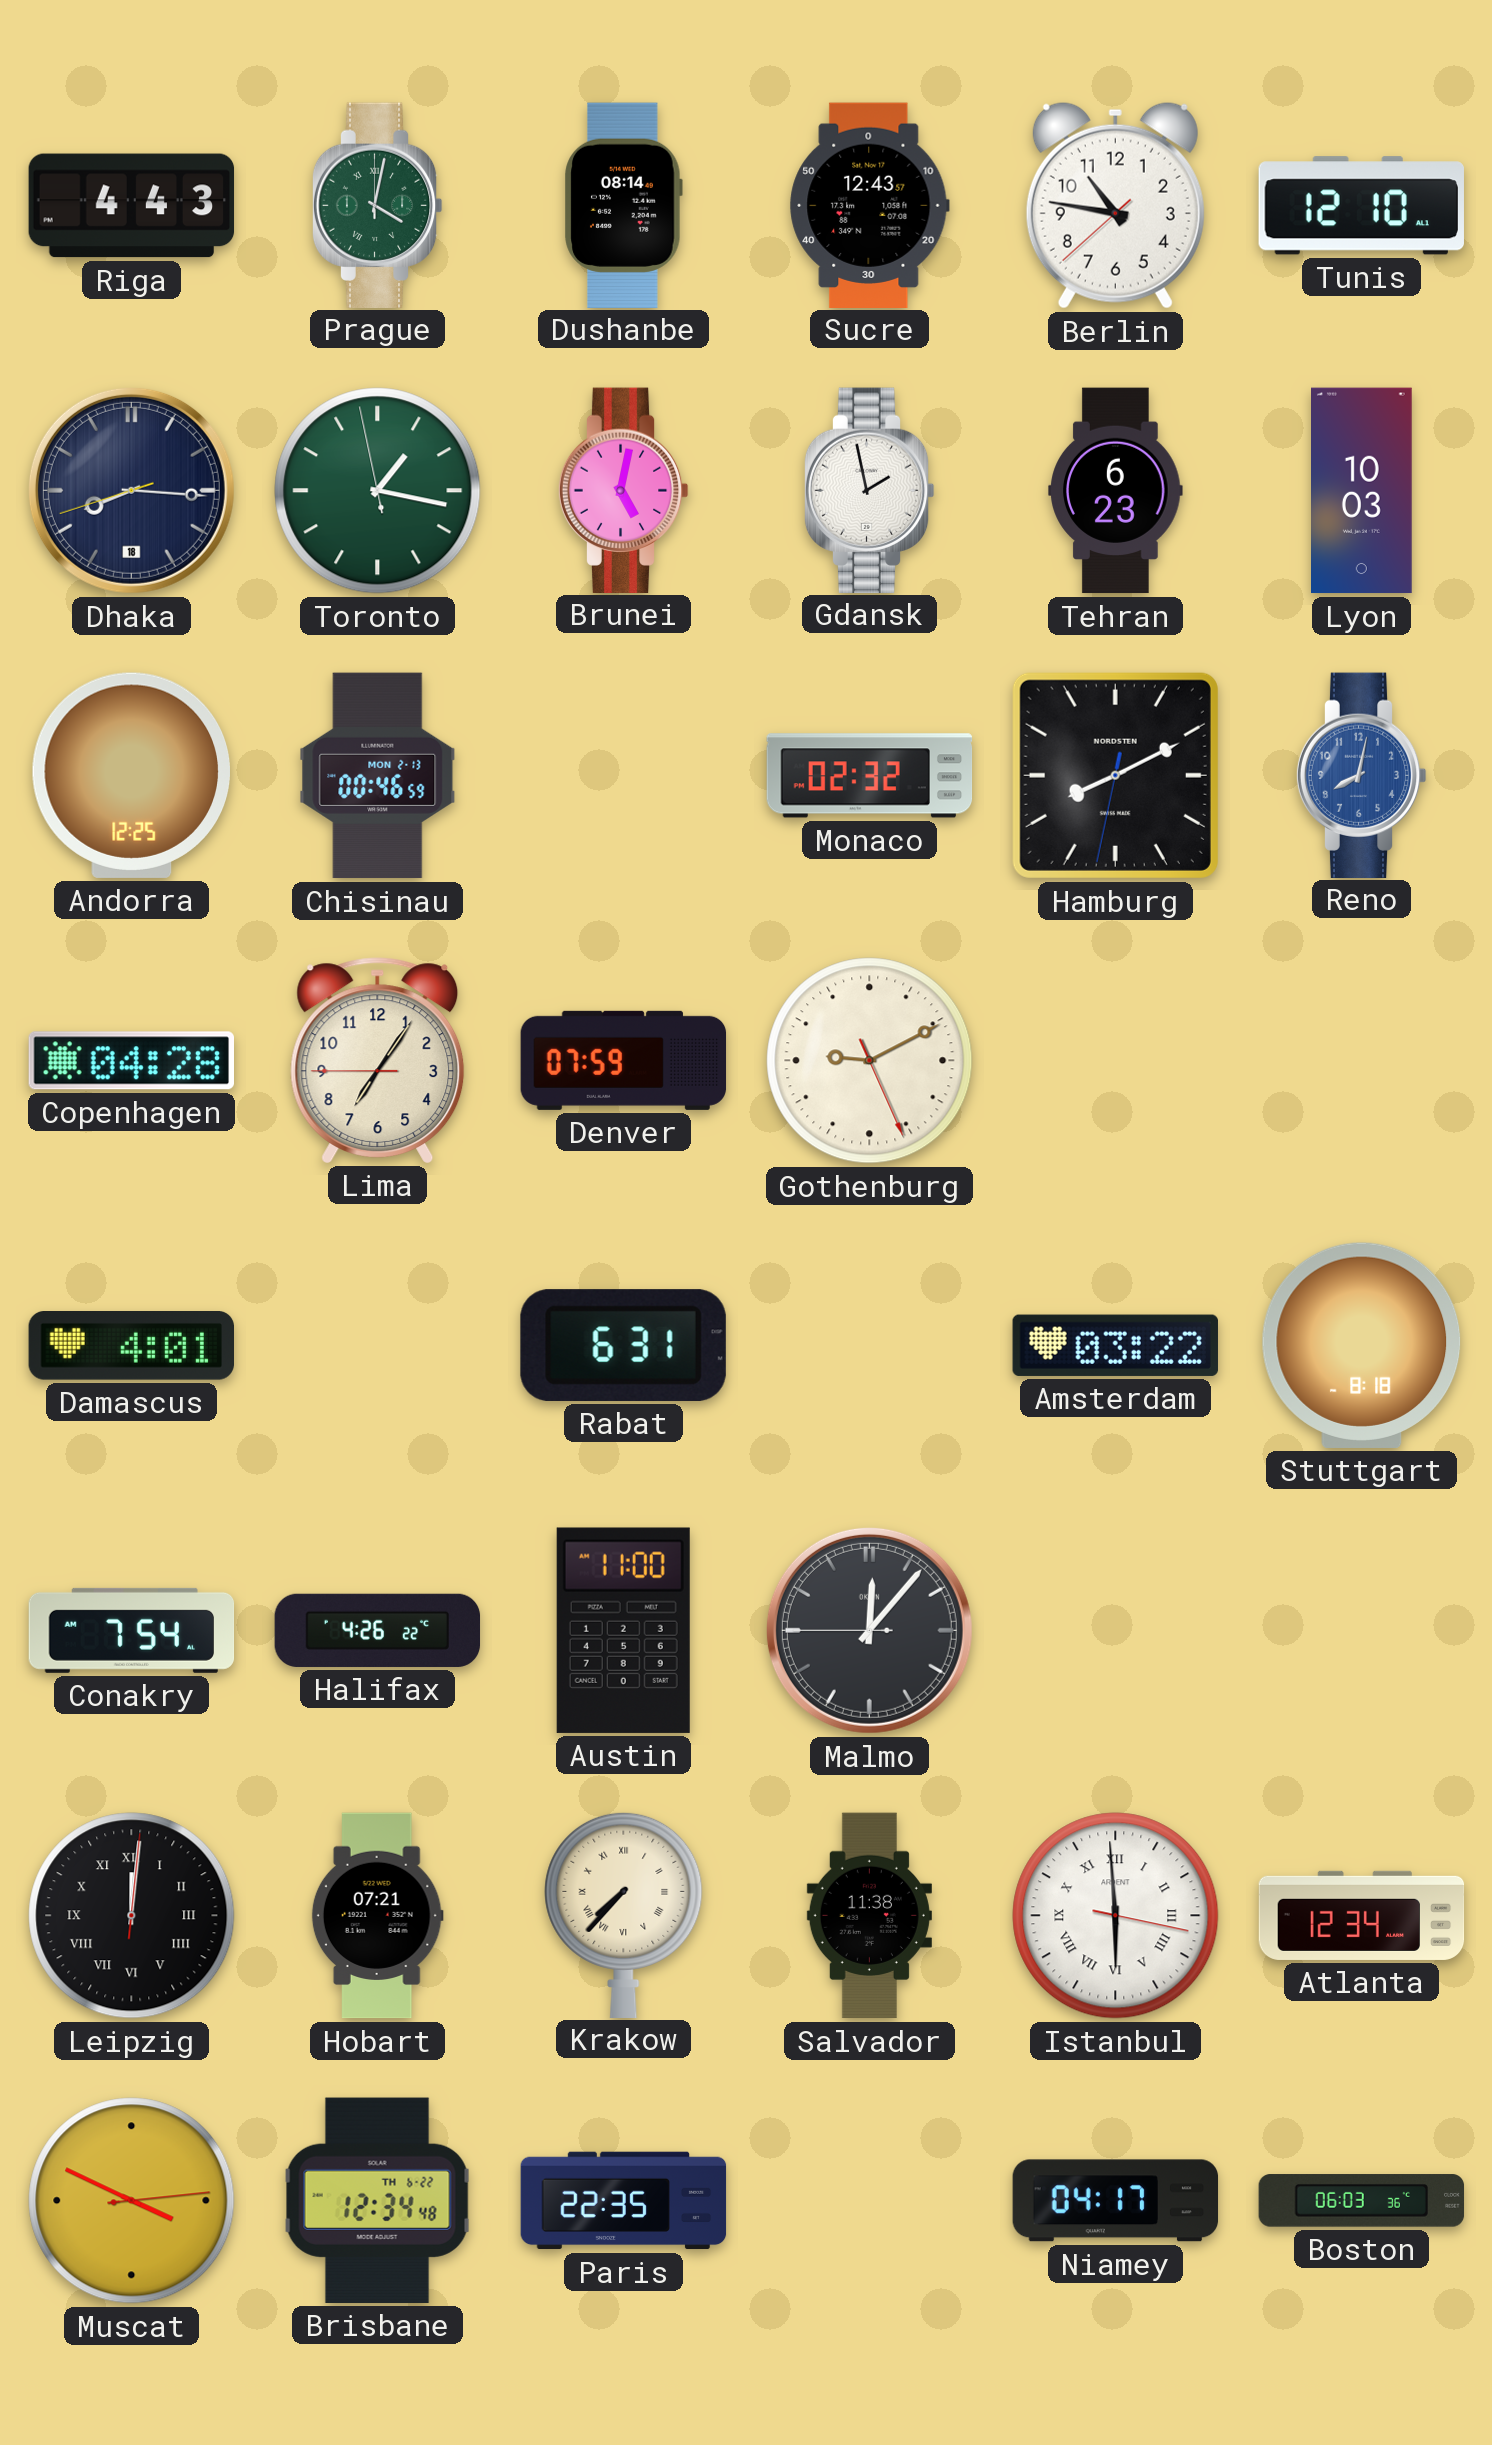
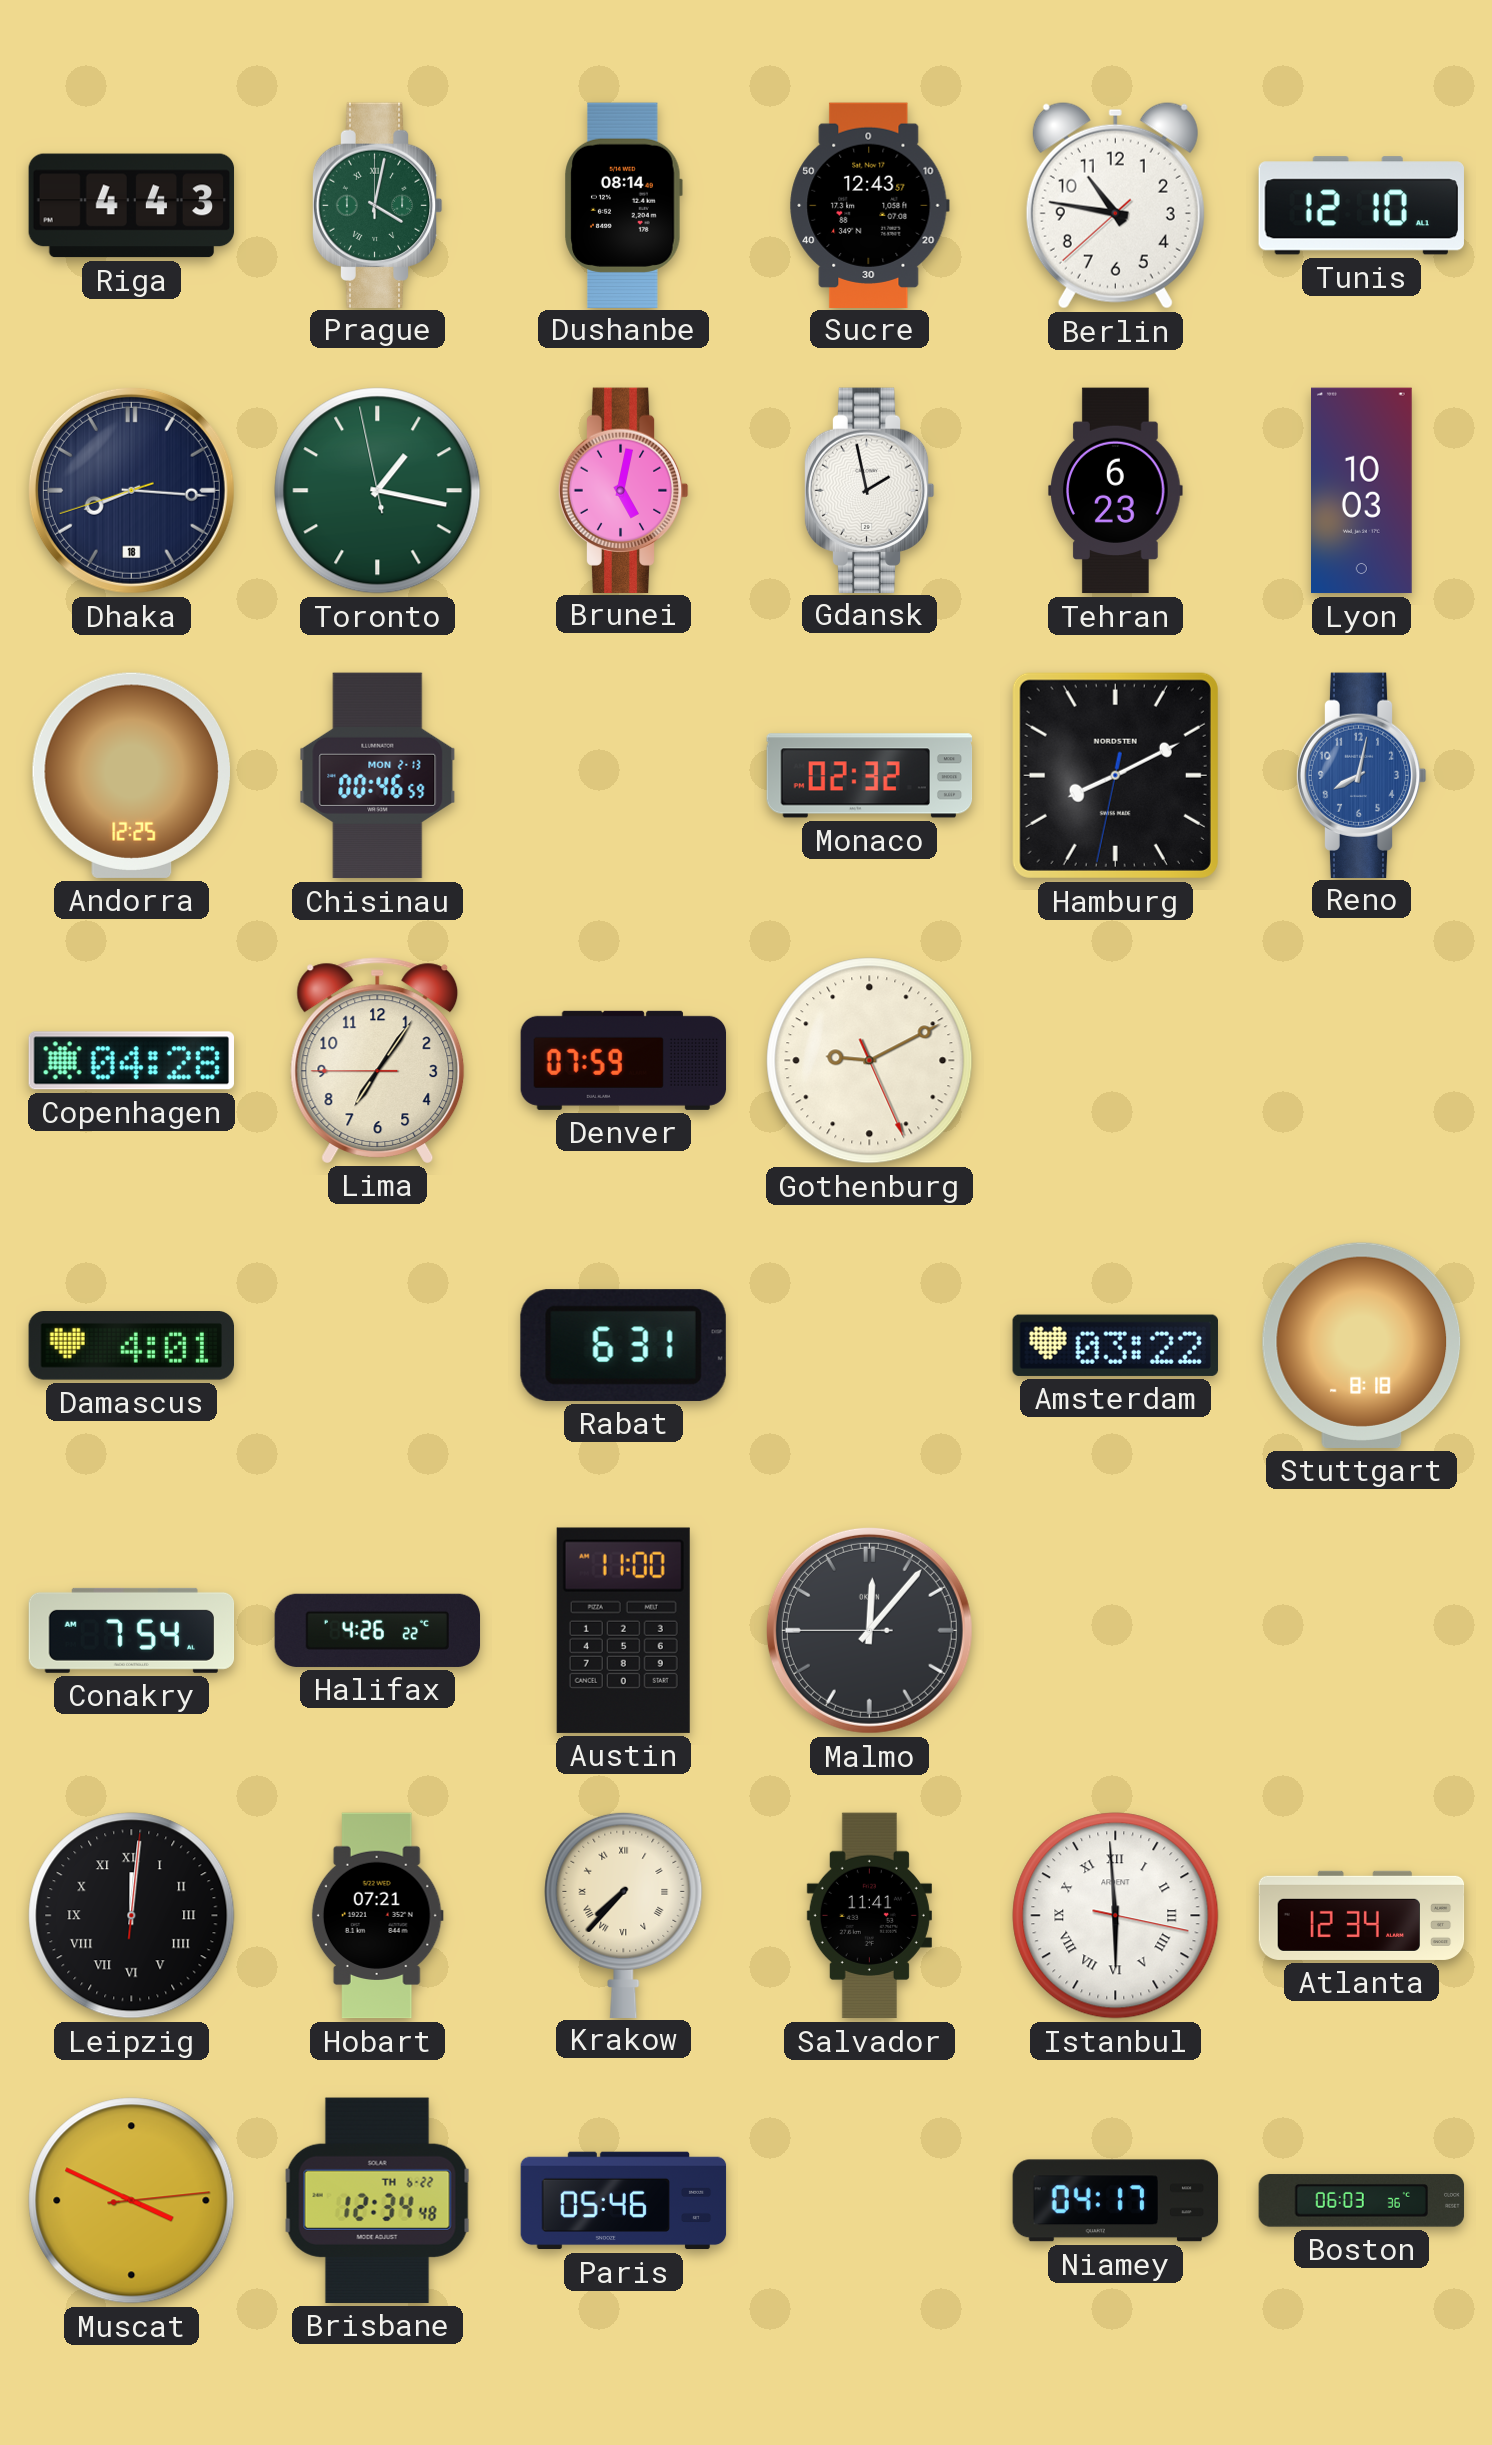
Salvador: 11:38 -> 11:41
Paris: 22:35 -> 05:46
